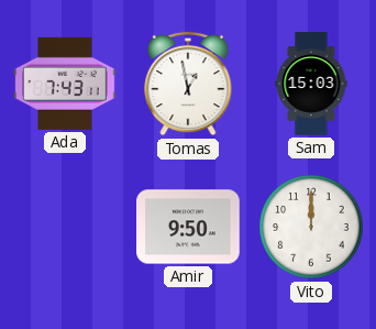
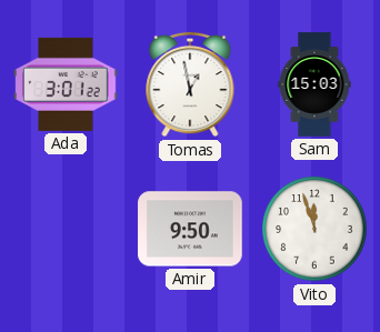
Ada: 7:43 -> 3:01
Vito: 12:00 -> 11:57
